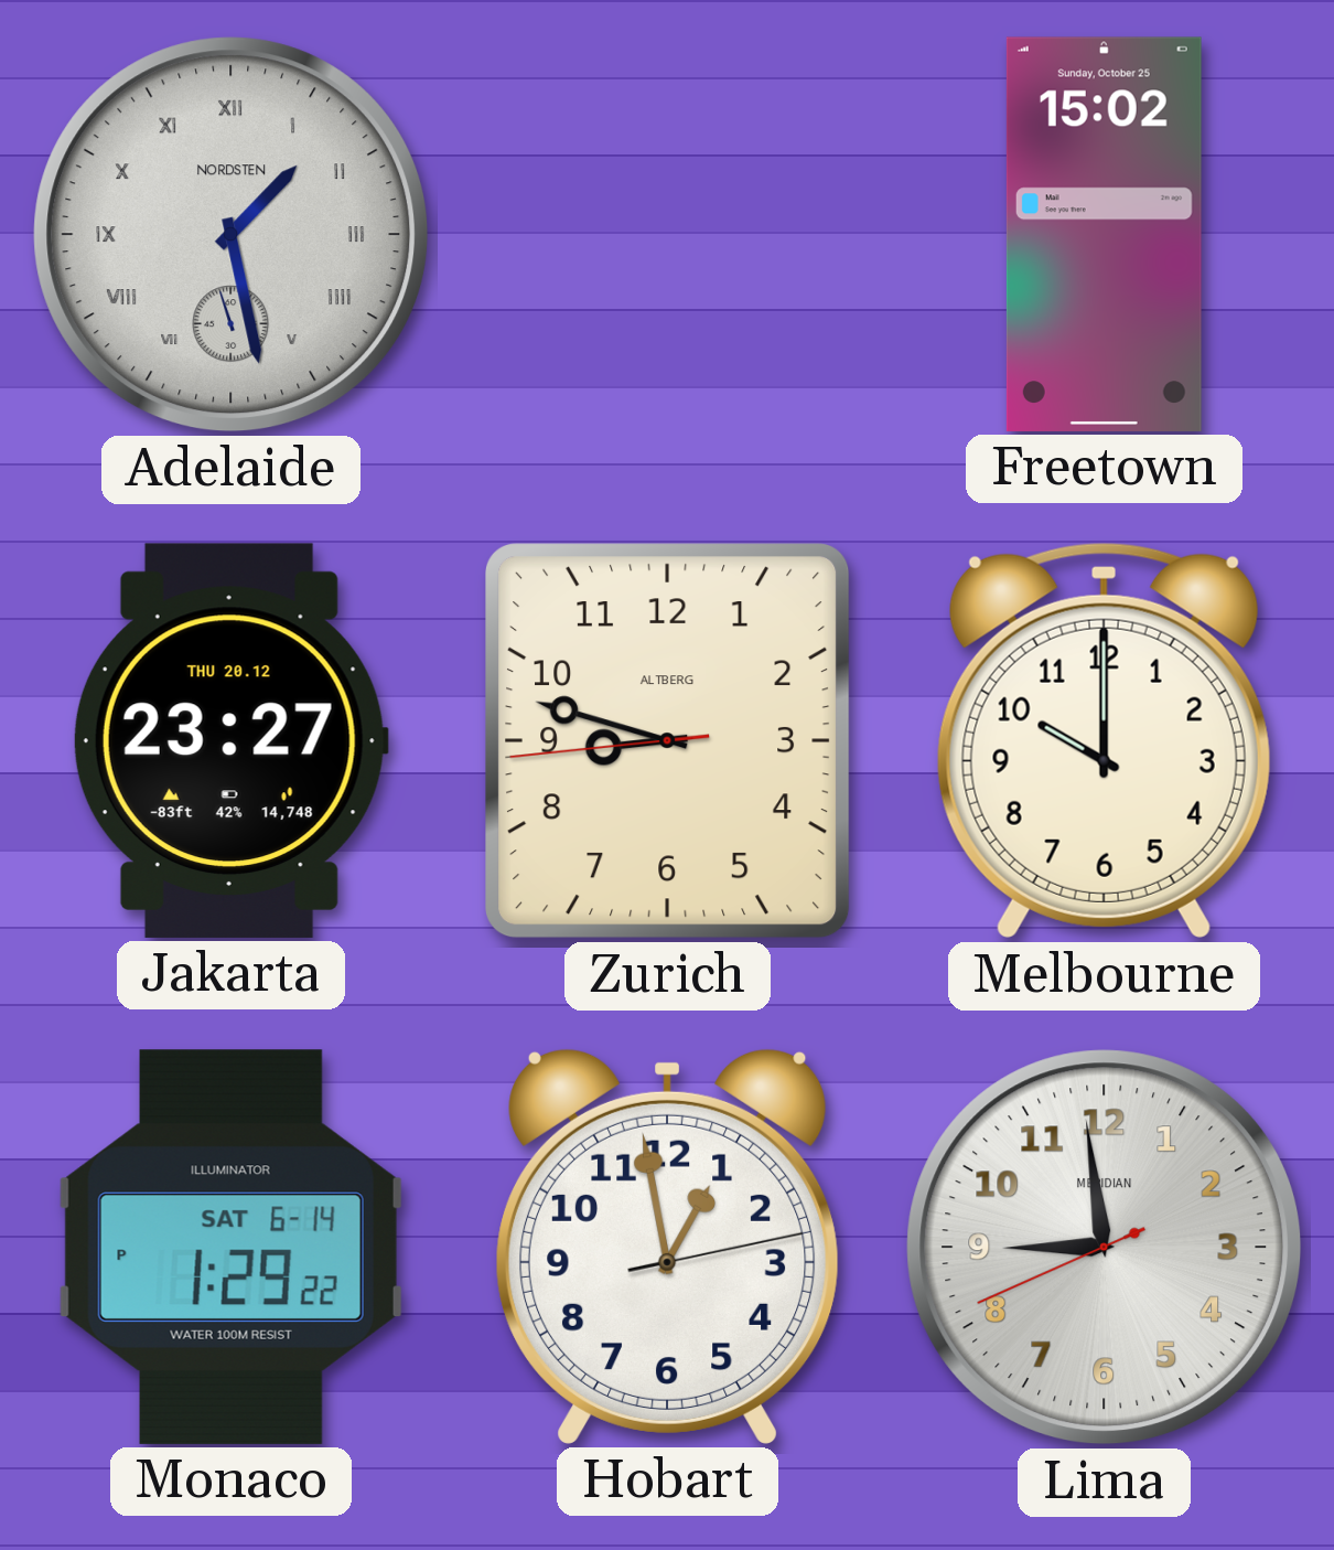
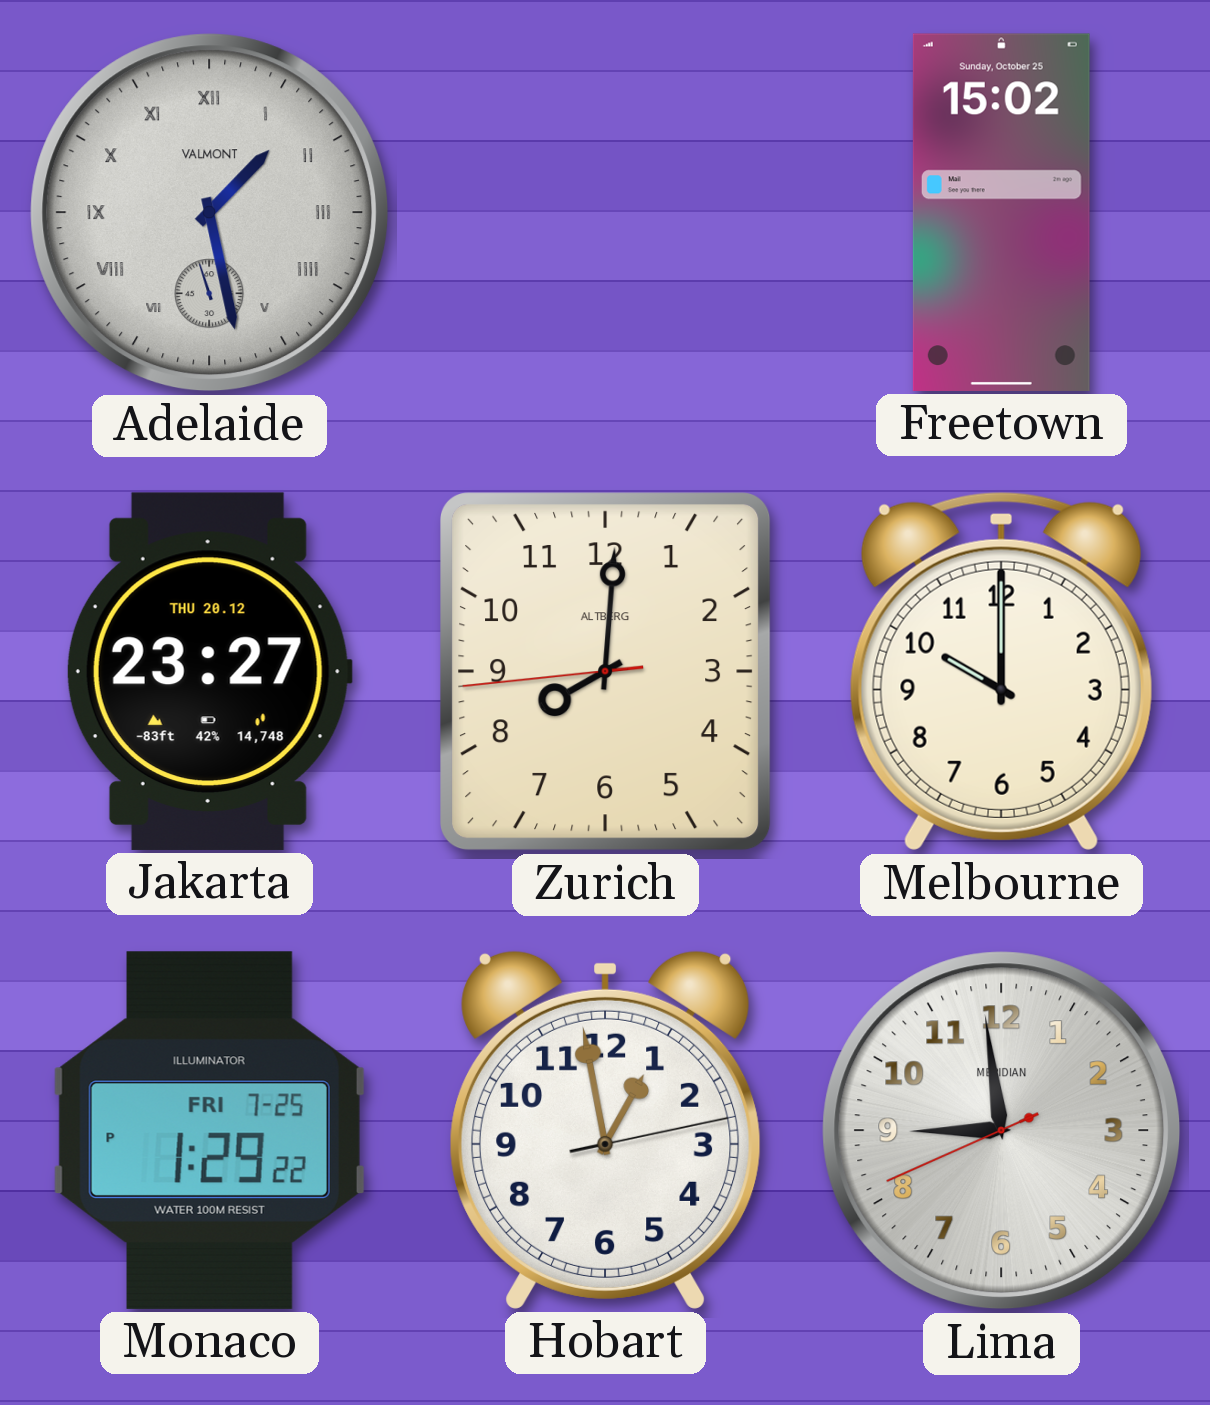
Adelaide brand: NORDSTEN -> VALMONT
Zurich: 8:47 -> 8:00
Monaco date: SAT 6-14 -> FRI 7-25
